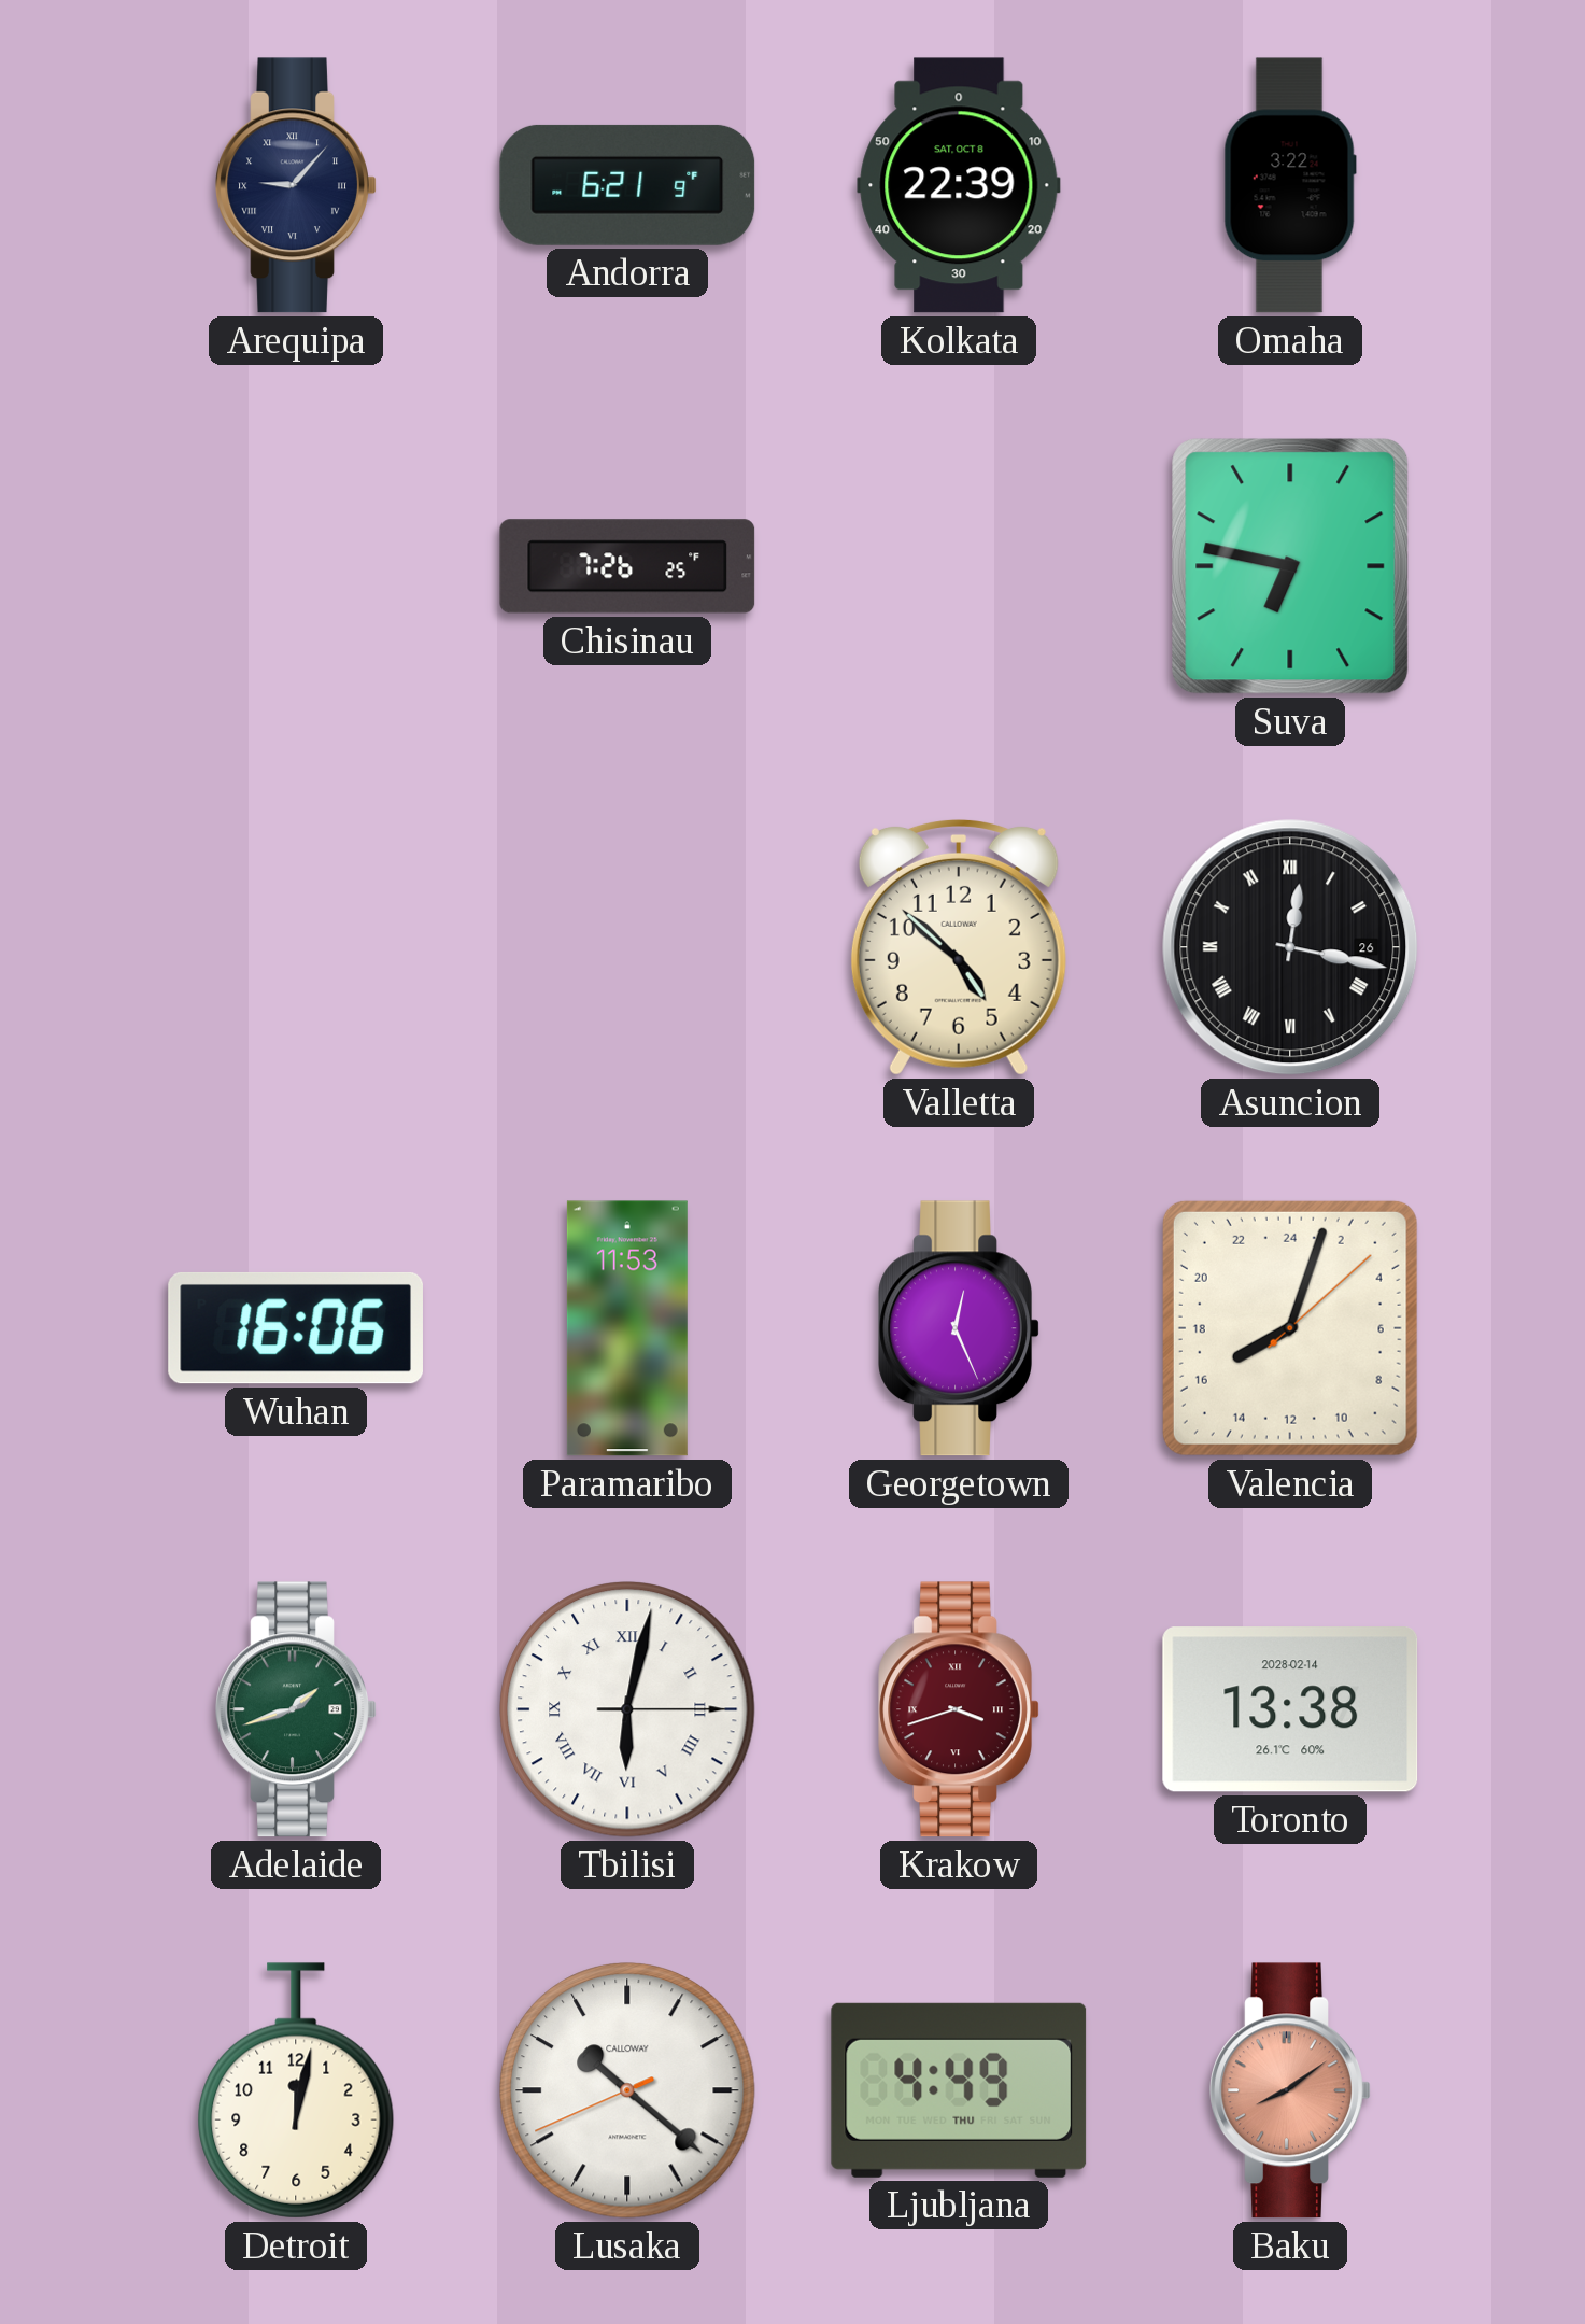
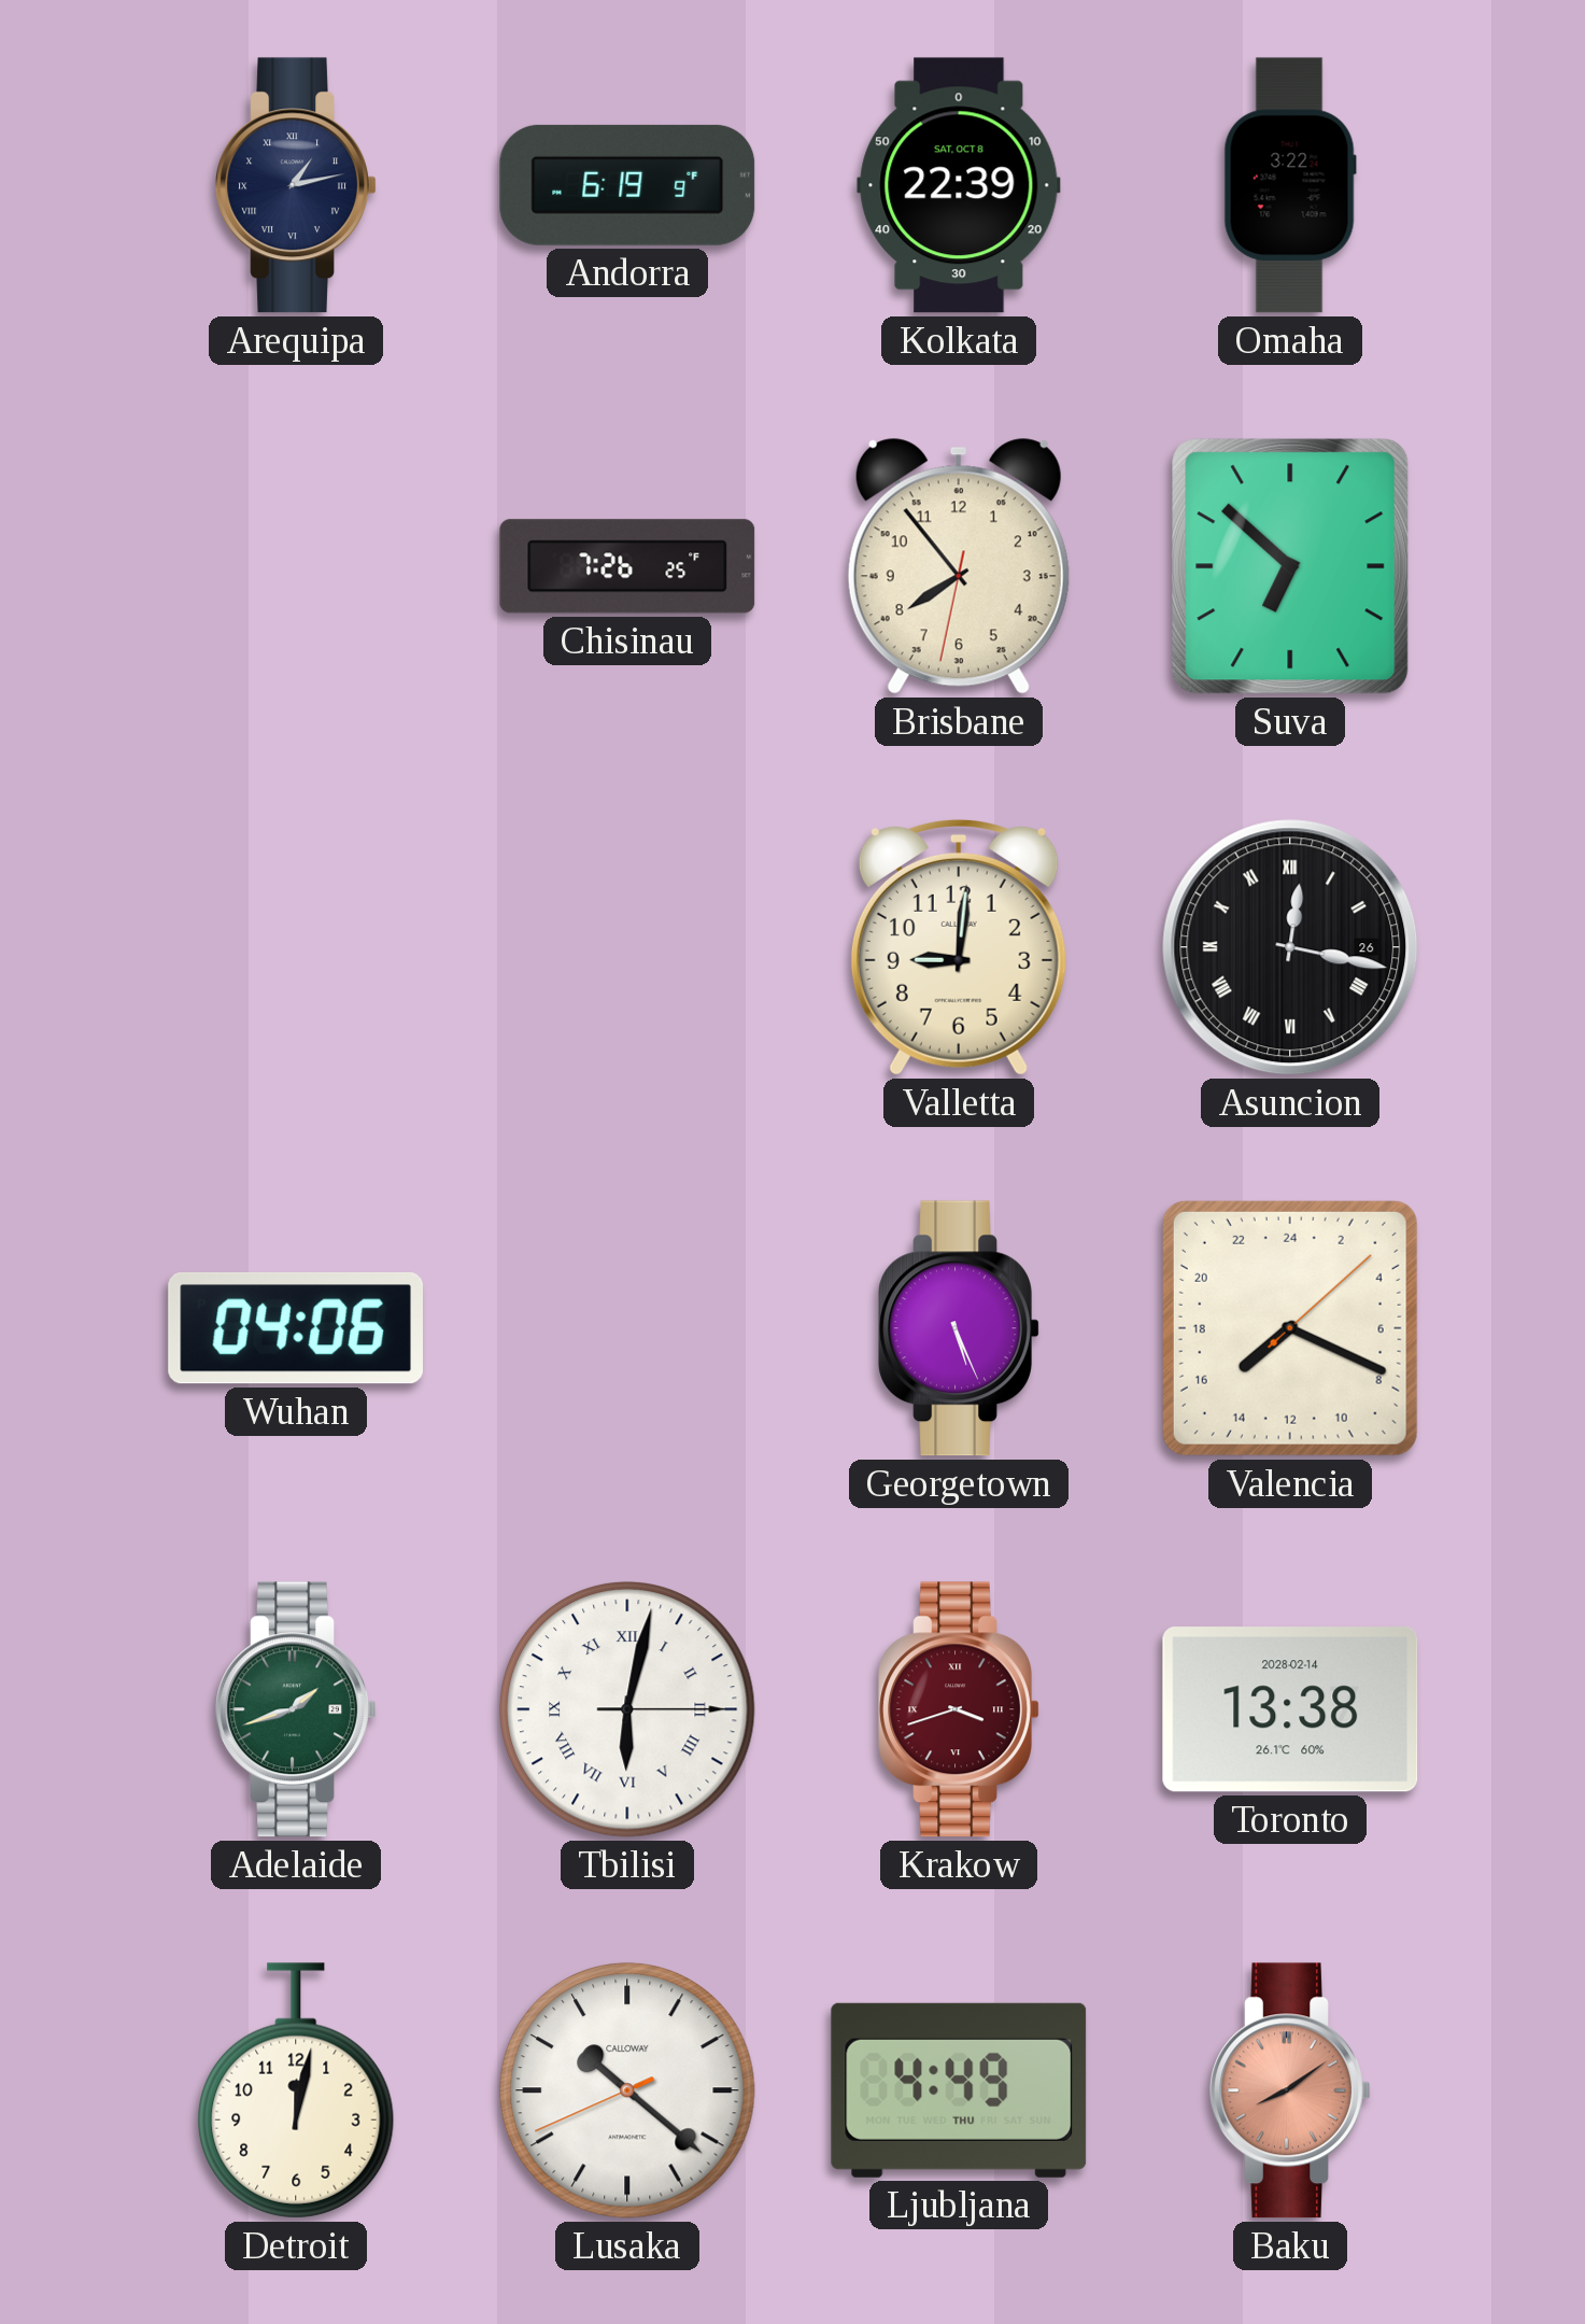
Arequipa: 9:07 -> 1:13
Andorra: 6:21 -> 6:19
Brisbane: none -> 7:53
Suva: 6:47 -> 6:52
Valletta: 4:52 -> 9:01
Wuhan: 16:06 -> 04:06
Paramaribo: 11:53 -> none
Georgetown: 12:26 -> 5:26
Valencia: 16:03 -> 15:19
